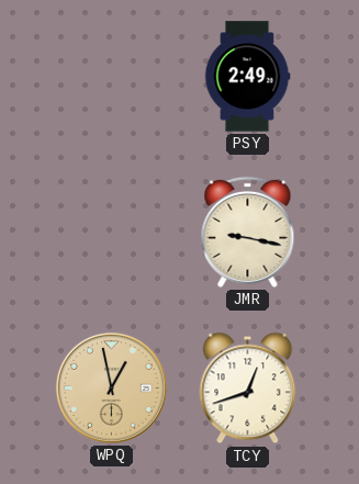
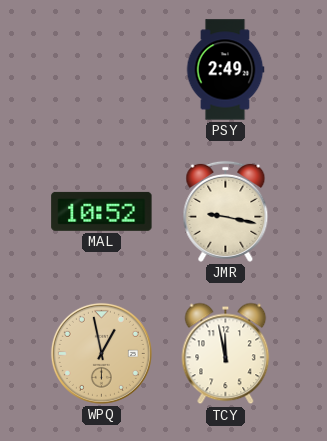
MAL: none -> 10:52
TCY: 12:42 -> 11:58
